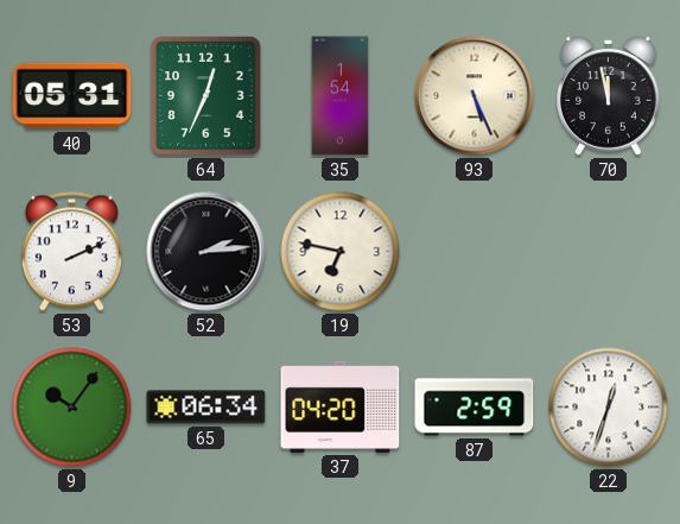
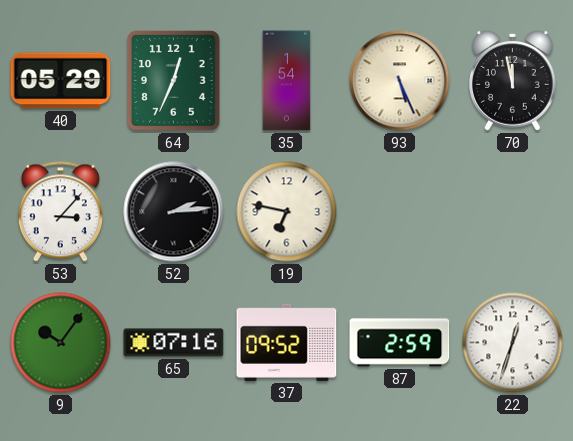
40: 05:31 -> 05:29
53: 2:11 -> 3:07
65: 06:34 -> 07:16
37: 04:20 -> 09:52
